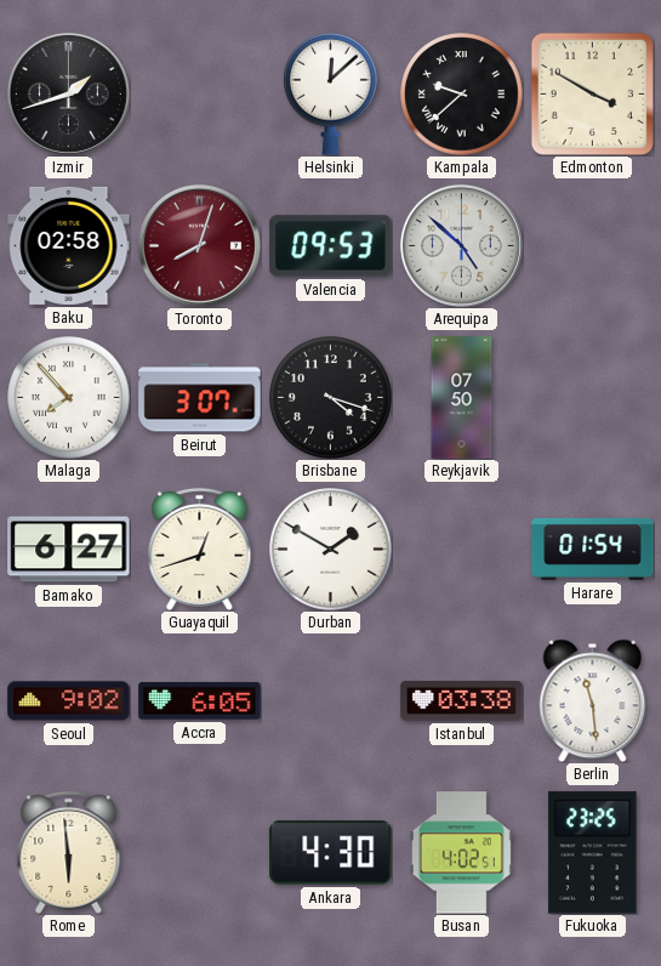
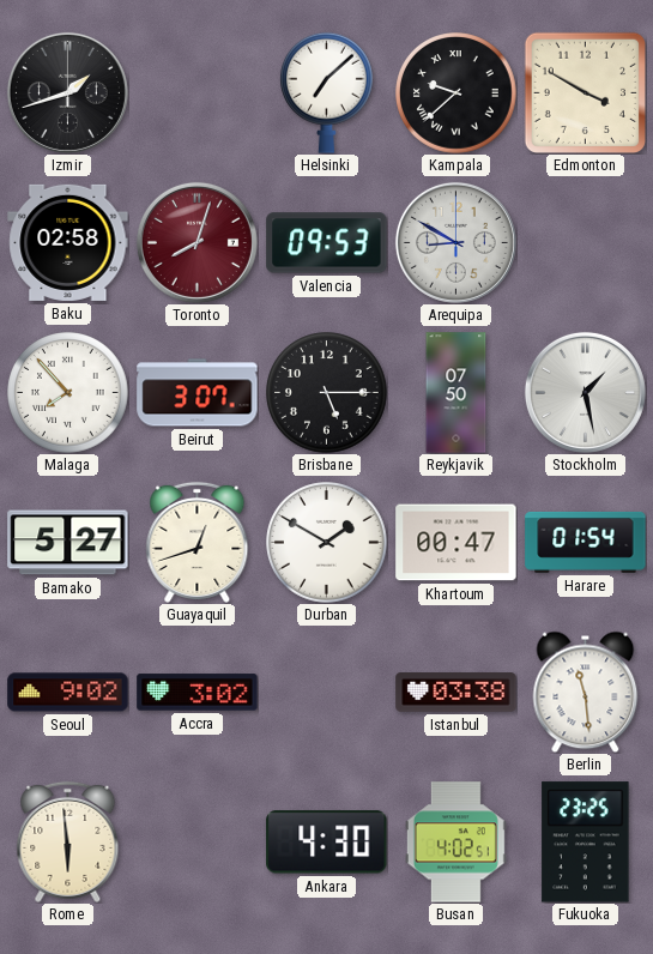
Helsinki: 12:08 -> 7:08
Arequipa: 4:52 -> 8:50
Brisbane: 4:18 -> 5:15
Stockholm: none -> 1:28
Bamako: 6:27 -> 5:27
Khartoum: none -> 00:47
Accra: 6:05 -> 3:02
